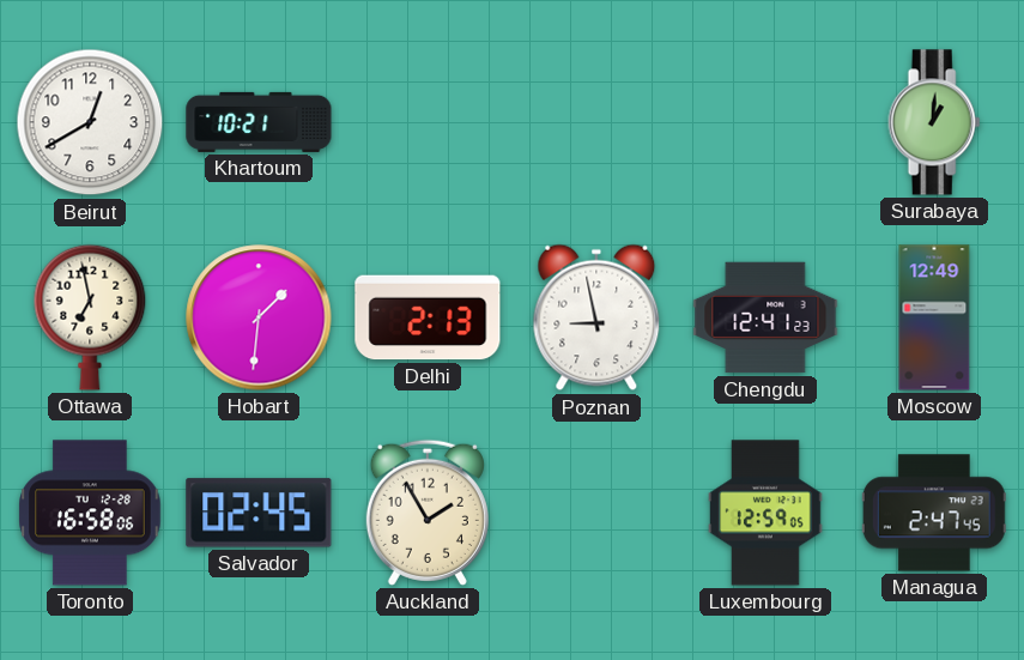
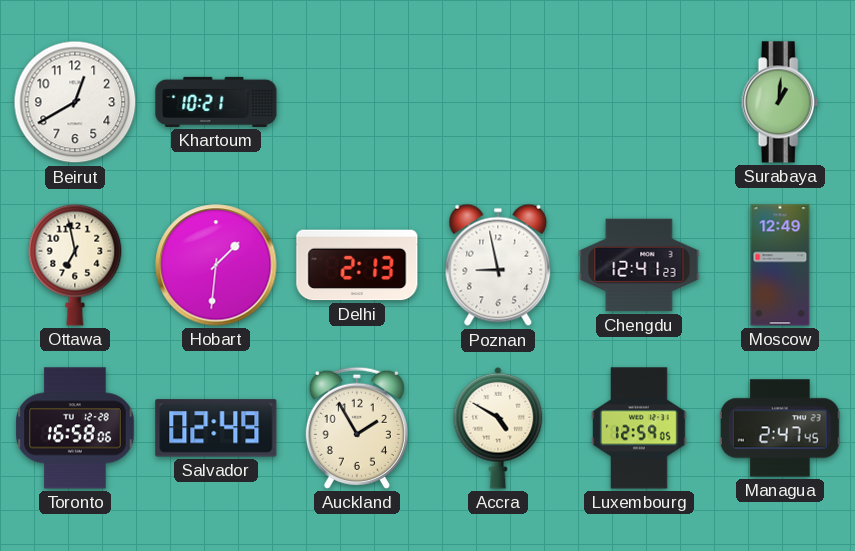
Salvador: 02:45 -> 02:49
Accra: none -> 4:50
